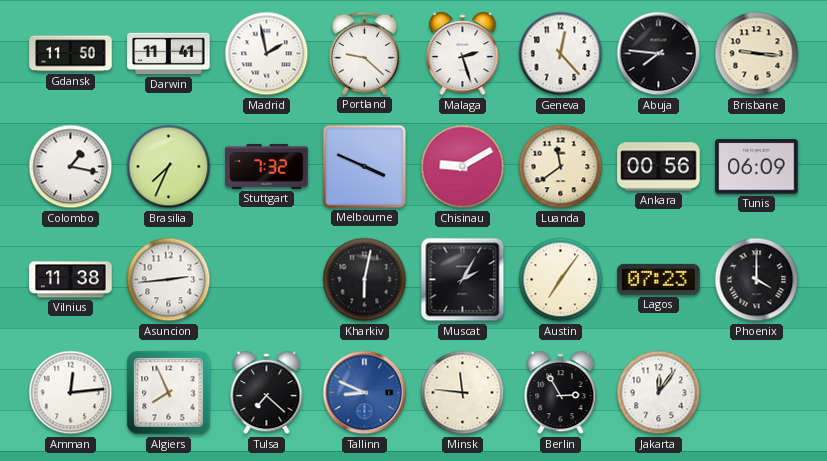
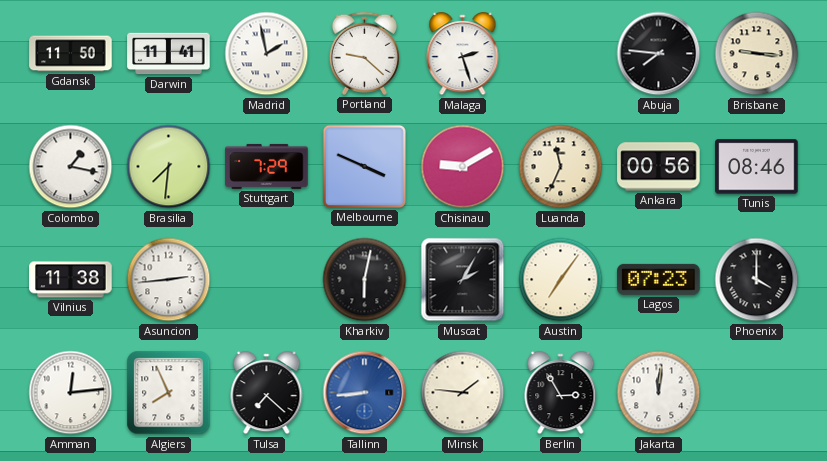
Geneva: 12:23 -> none
Brasilia: 7:34 -> 7:31
Stuttgart: 7:32 -> 7:29
Luanda: 11:39 -> 11:34
Tunis: 06:09 -> 08:46
Tallinn: 8:49 -> 8:44
Minsk: 11:46 -> 1:46
Jakarta: 12:06 -> 12:01
